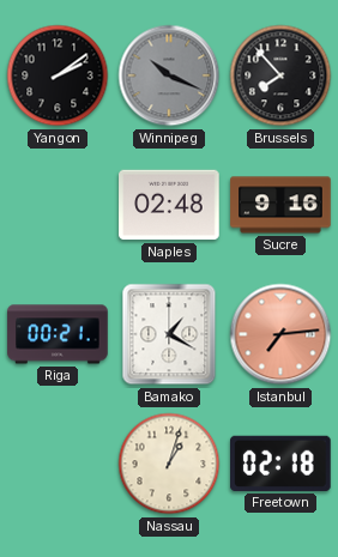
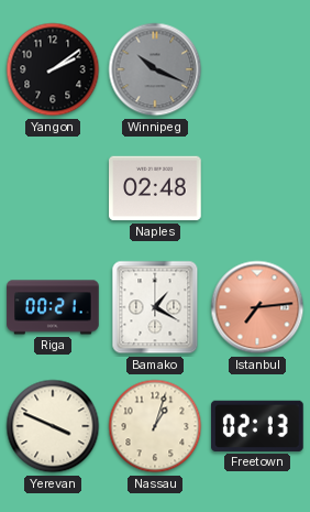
Brussels: 7:53 -> none
Sucre: 9:16 -> none
Yerevan: none -> 3:49
Freetown: 02:18 -> 02:13
